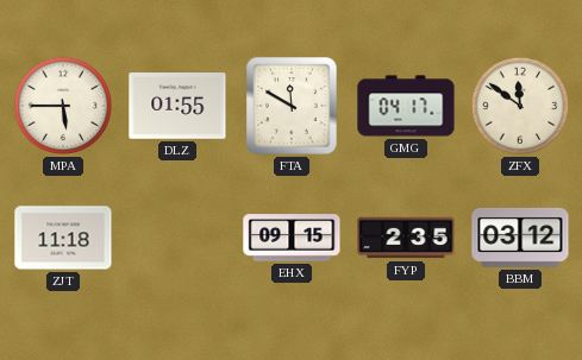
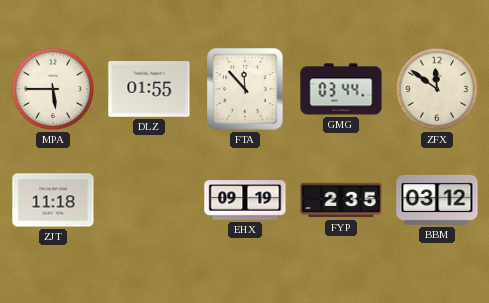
FTA: 11:50 -> 11:53
GMG: 04:17 -> 03:44
EHX: 09:15 -> 09:19
